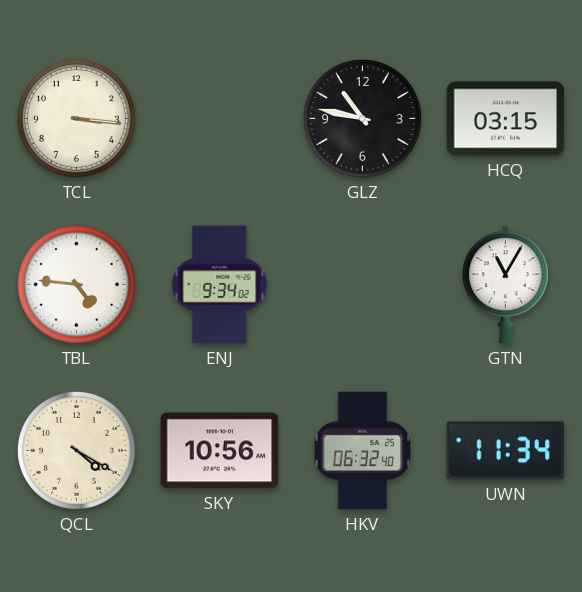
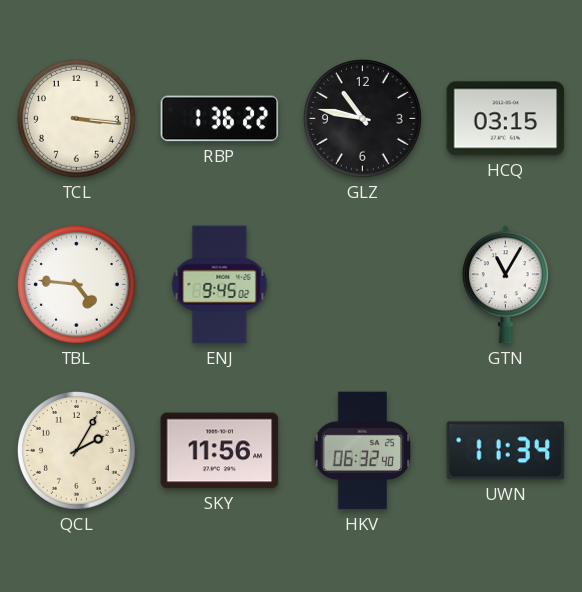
RBP: none -> 1:36
ENJ: 9:34 -> 9:45
QCL: 4:20 -> 2:05
SKY: 10:56 -> 11:56
